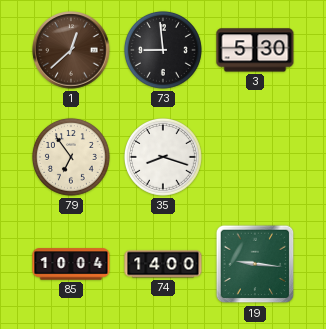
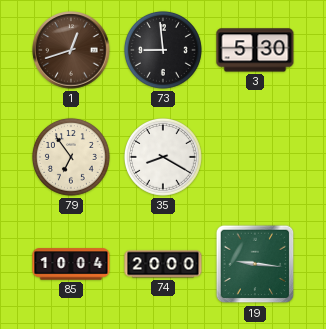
1: 12:38 -> 12:42
35: 8:18 -> 8:20
74: 14:00 -> 20:00
